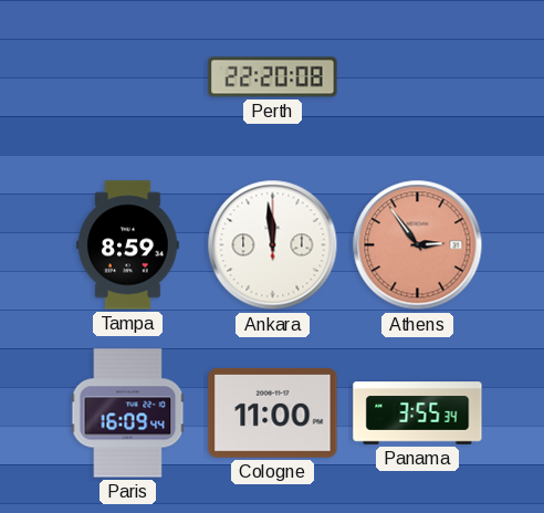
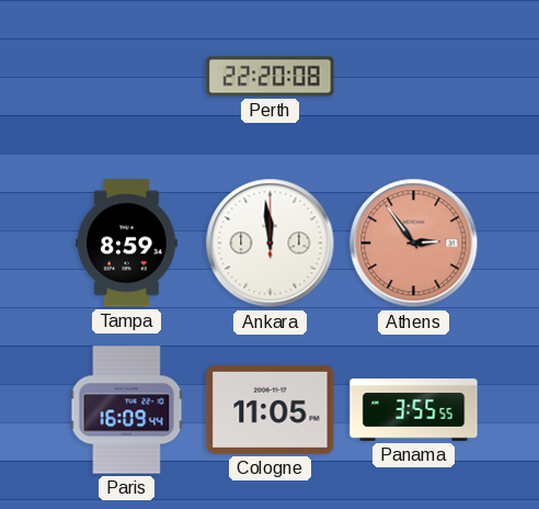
Cologne: 11:00 -> 11:05
Panama: 3:55:34 -> 3:55:55
